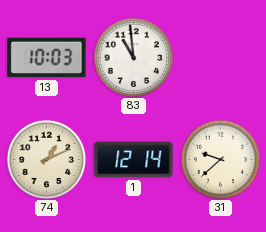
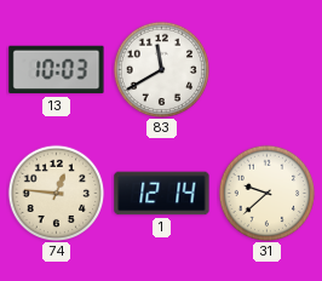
83: 10:59 -> 11:40
74: 1:11 -> 12:46
